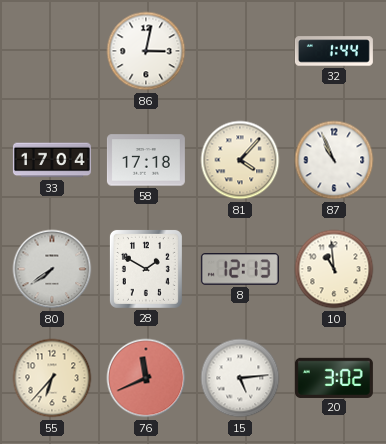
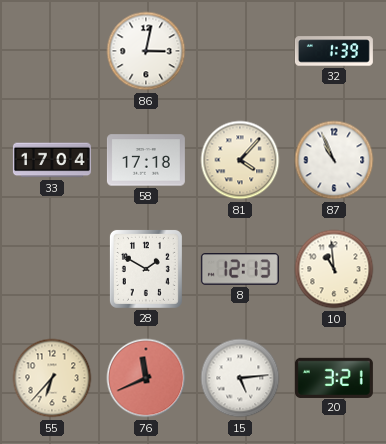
32: 1:44 -> 1:39
80: 7:39 -> none
20: 3:02 -> 3:21
